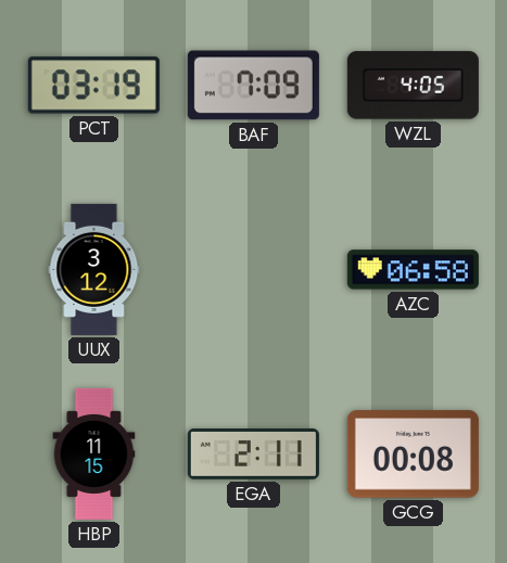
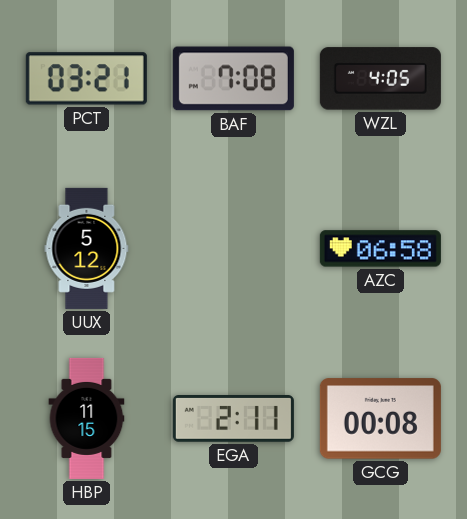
PCT: 03:19 -> 03:21
BAF: 7:09 -> 7:08
UUX: 3:12 -> 5:12
